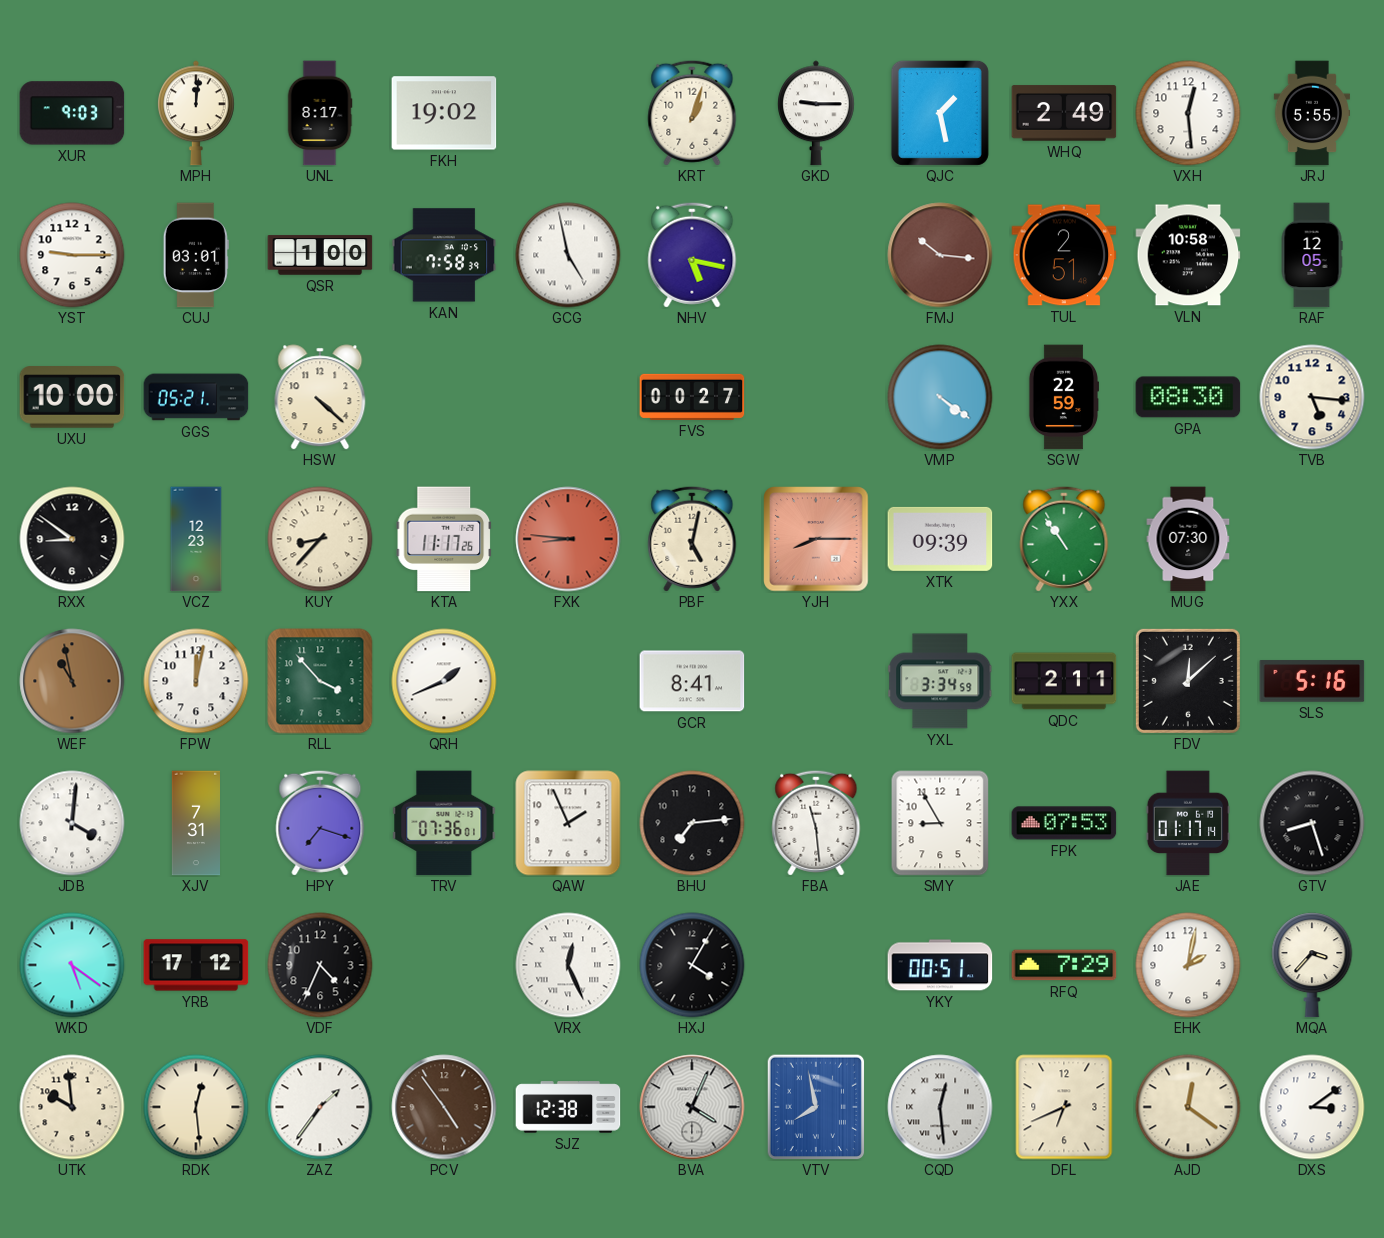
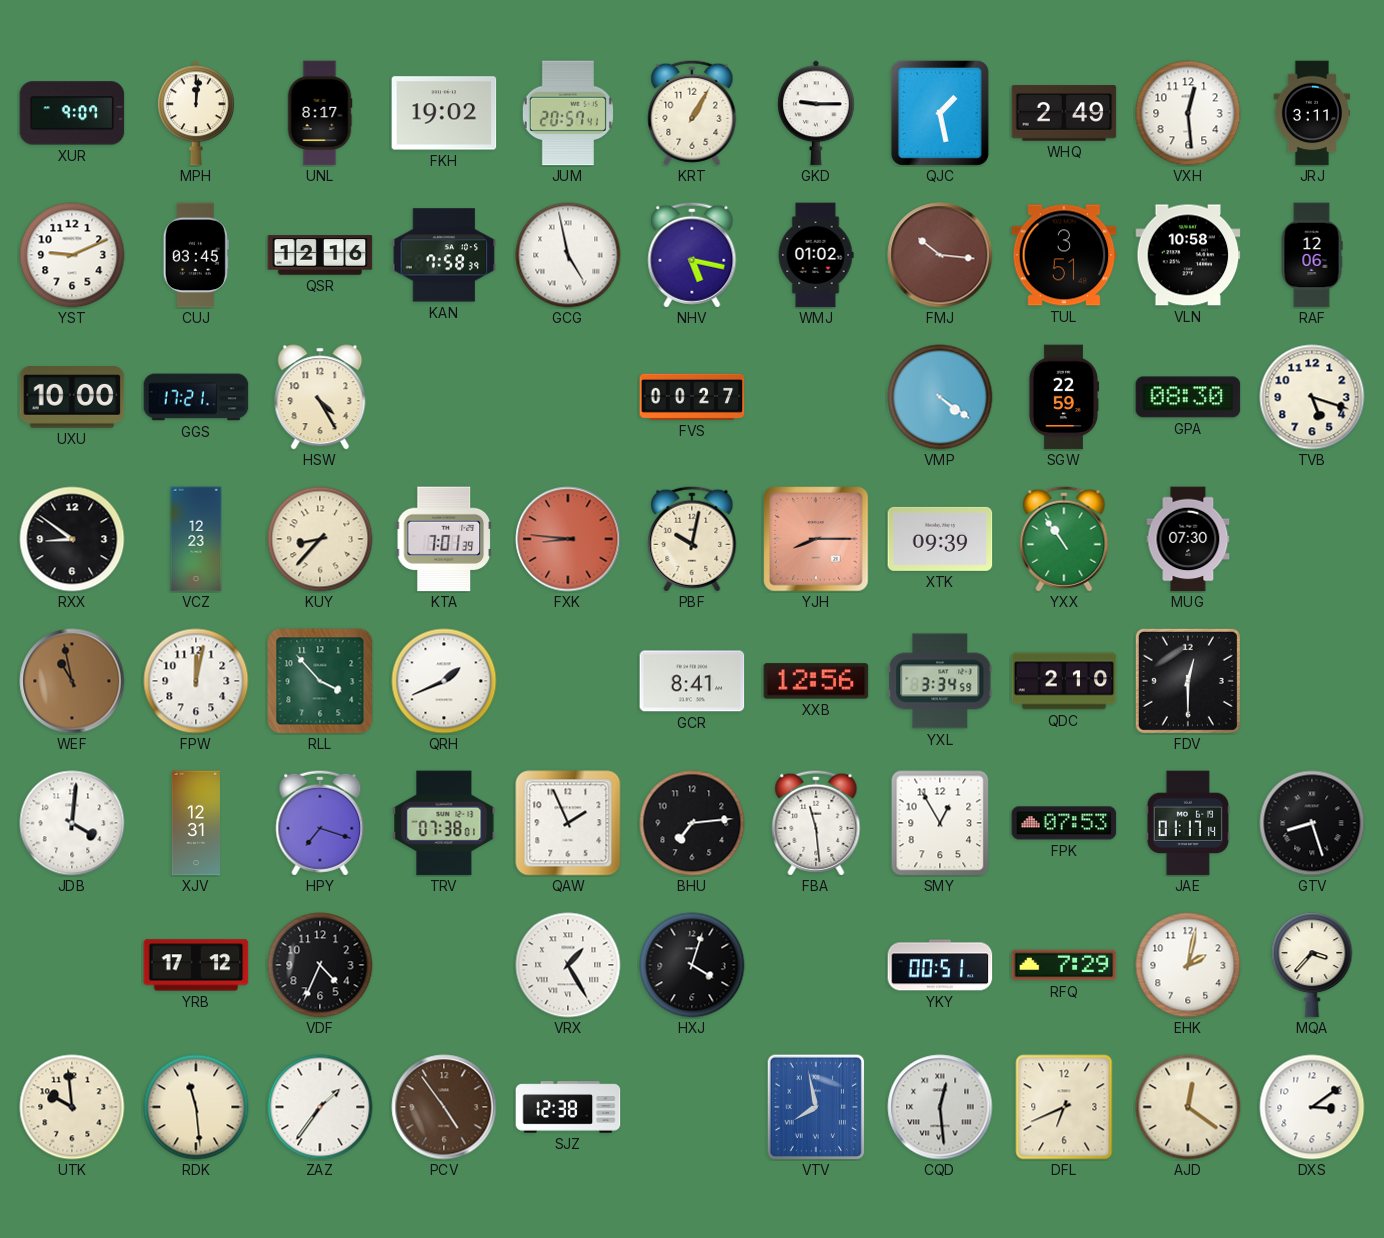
XUR: 9:03 -> 9:07
JUM: none -> 20:57
KRT: 1:03 -> 1:05
JRJ: 5:55 -> 3:11
YST: 9:15 -> 9:11
CUJ: 03:01 -> 03:45
QSR: 1:00 -> 12:16
WMJ: none -> 01:02
TUL: 2:51 -> 3:51
RAF: 12:05 -> 12:06
GGS: 05:21 -> 17:21
HSW: 4:22 -> 4:25
TVB: 5:16 -> 5:18
KTA: 11:17 -> 7:01
PBF: 5:02 -> 10:02
XXB: none -> 12:56
QDC: 2:11 -> 2:10
FDV: 12:08 -> 12:30
SLS: 5:16 -> none
XJV: 7:31 -> 12:31
TRV: 07:36 -> 07:38
SMY: 8:55 -> 12:55
WKD: 5:21 -> none
VRX: 12:26 -> 1:25
HXJ: 4:05 -> 4:03
RDK: 12:29 -> 11:29
BVA: 4:04 -> none
